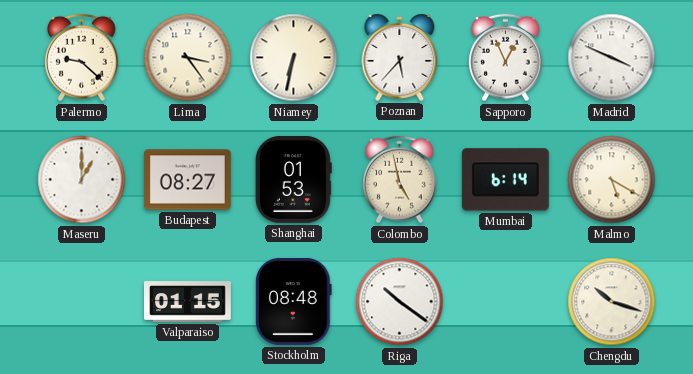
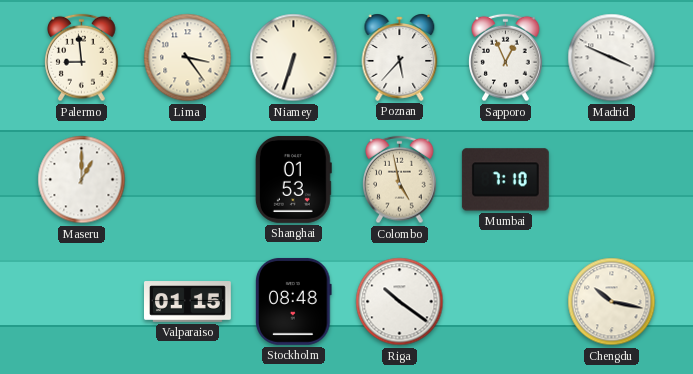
Palermo: 9:22 -> 8:59
Niamey: 6:32 -> 6:33
Budapest: 08:27 -> none
Mumbai: 6:14 -> 7:10
Malmo: 5:20 -> none
Chengdu: 10:18 -> 10:17
